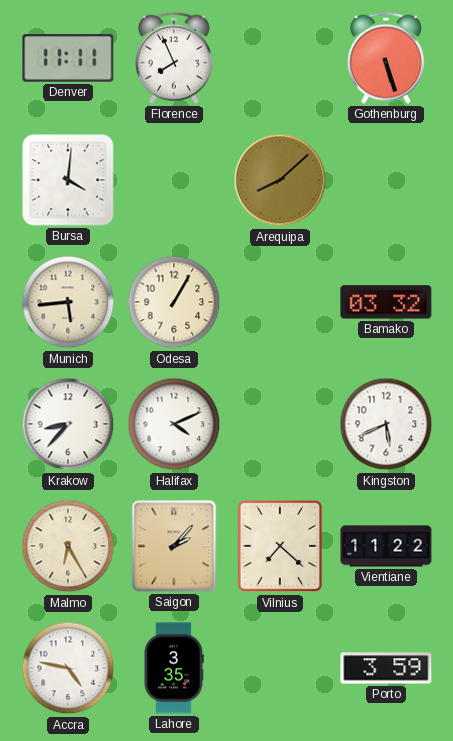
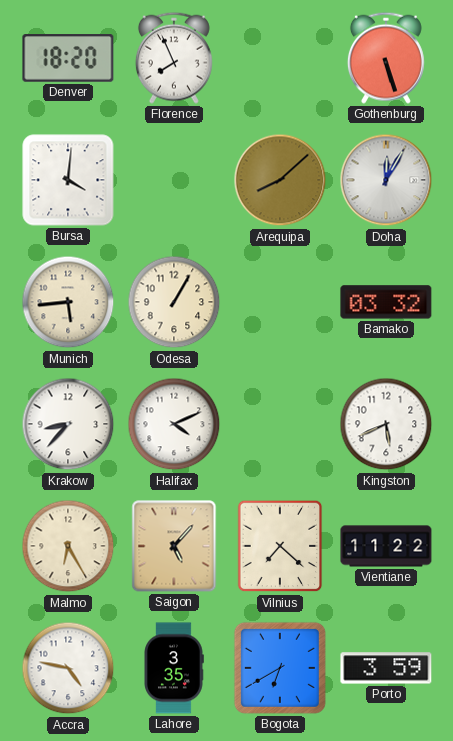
Denver: 11:11 -> 18:20
Doha: none -> 12:05
Saigon: 2:07 -> 5:07
Bogota: none -> 6:40
